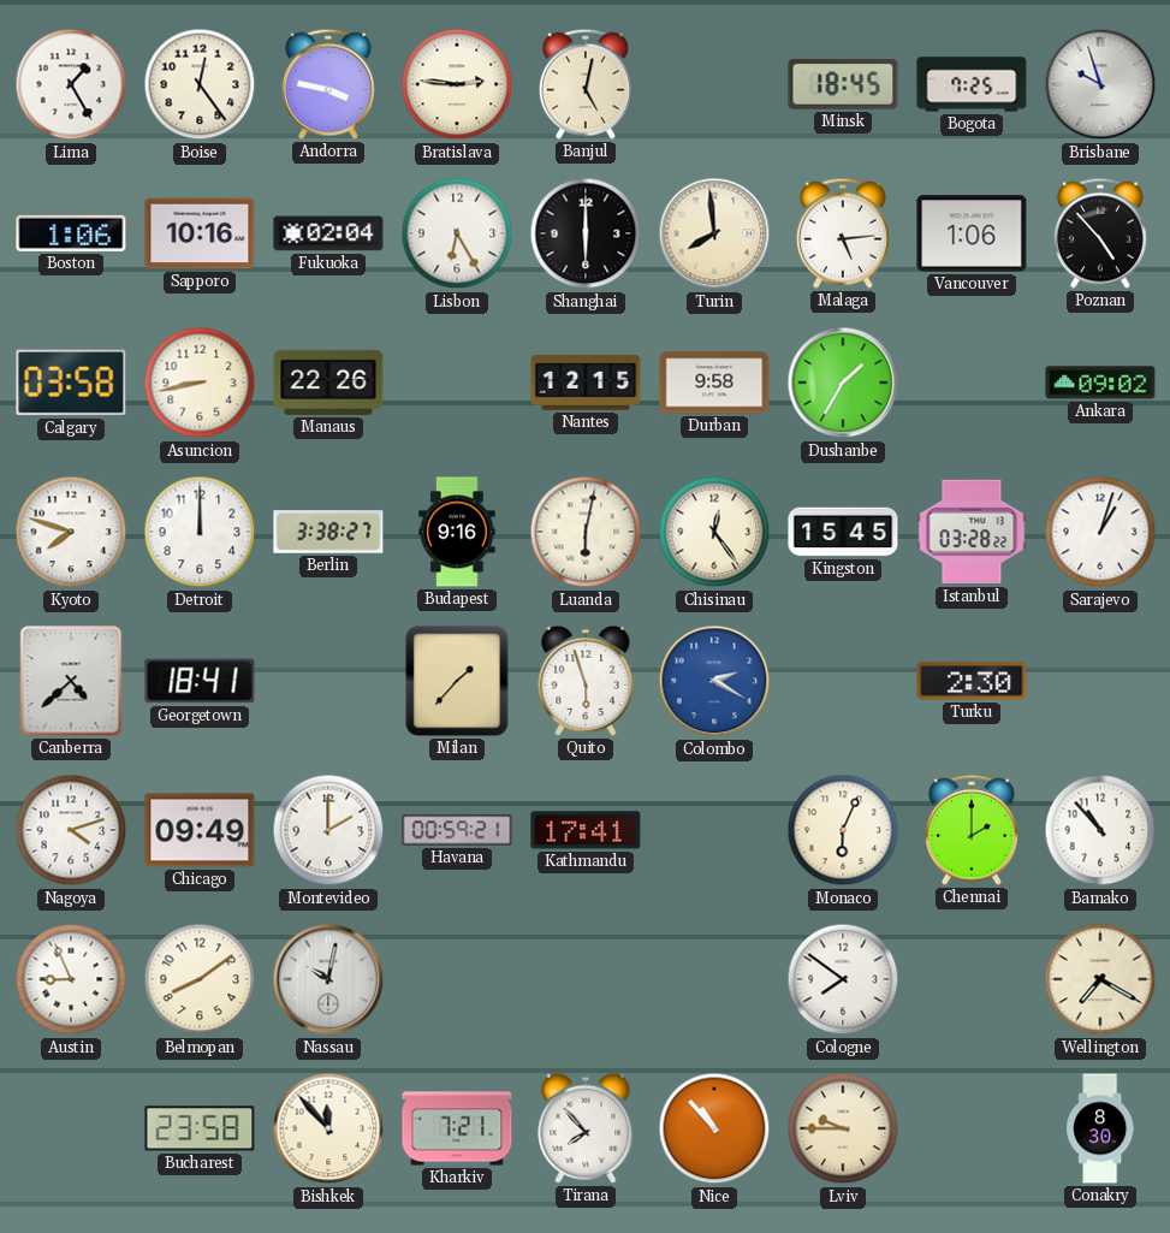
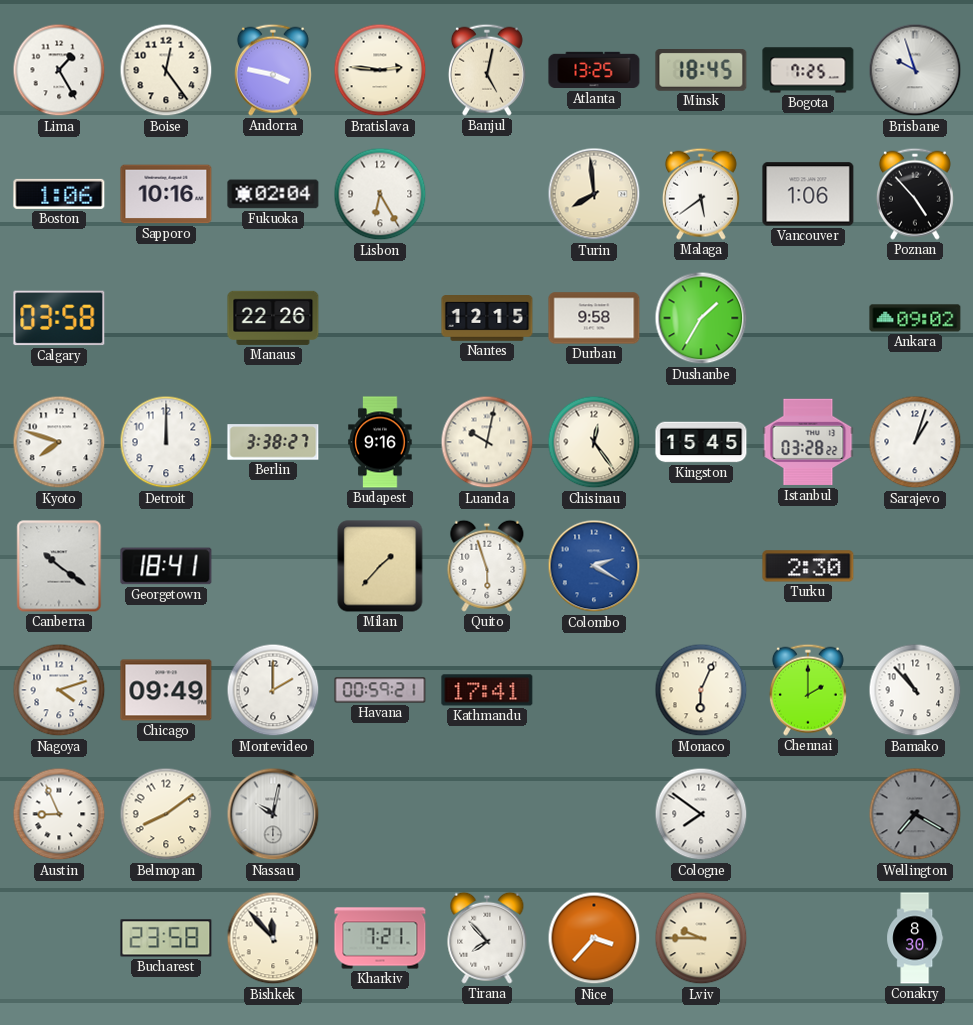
Atlanta: none -> 13:25
Shanghai: 6:00 -> none
Malaga: 5:14 -> 5:39
Asuncion: 8:43 -> none
Luanda: 6:02 -> 10:02
Canberra: 4:38 -> 10:21
Wellington dial: cream -> grey
Nice: 10:53 -> 3:37
